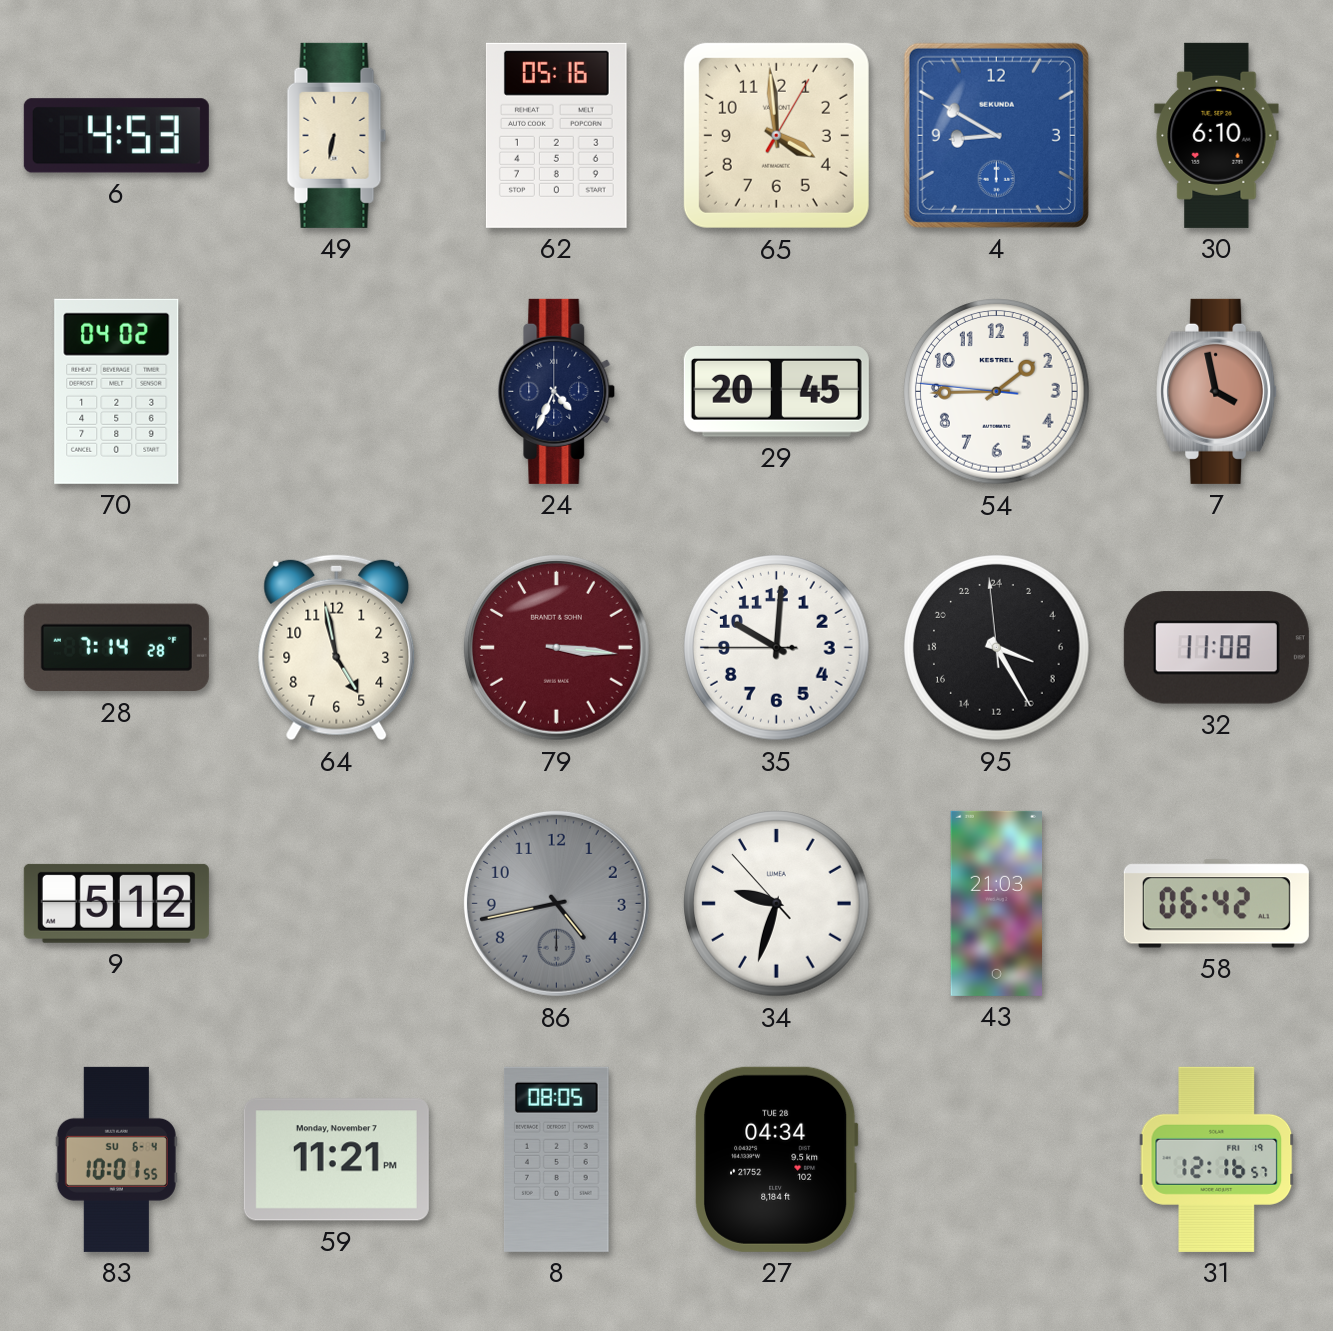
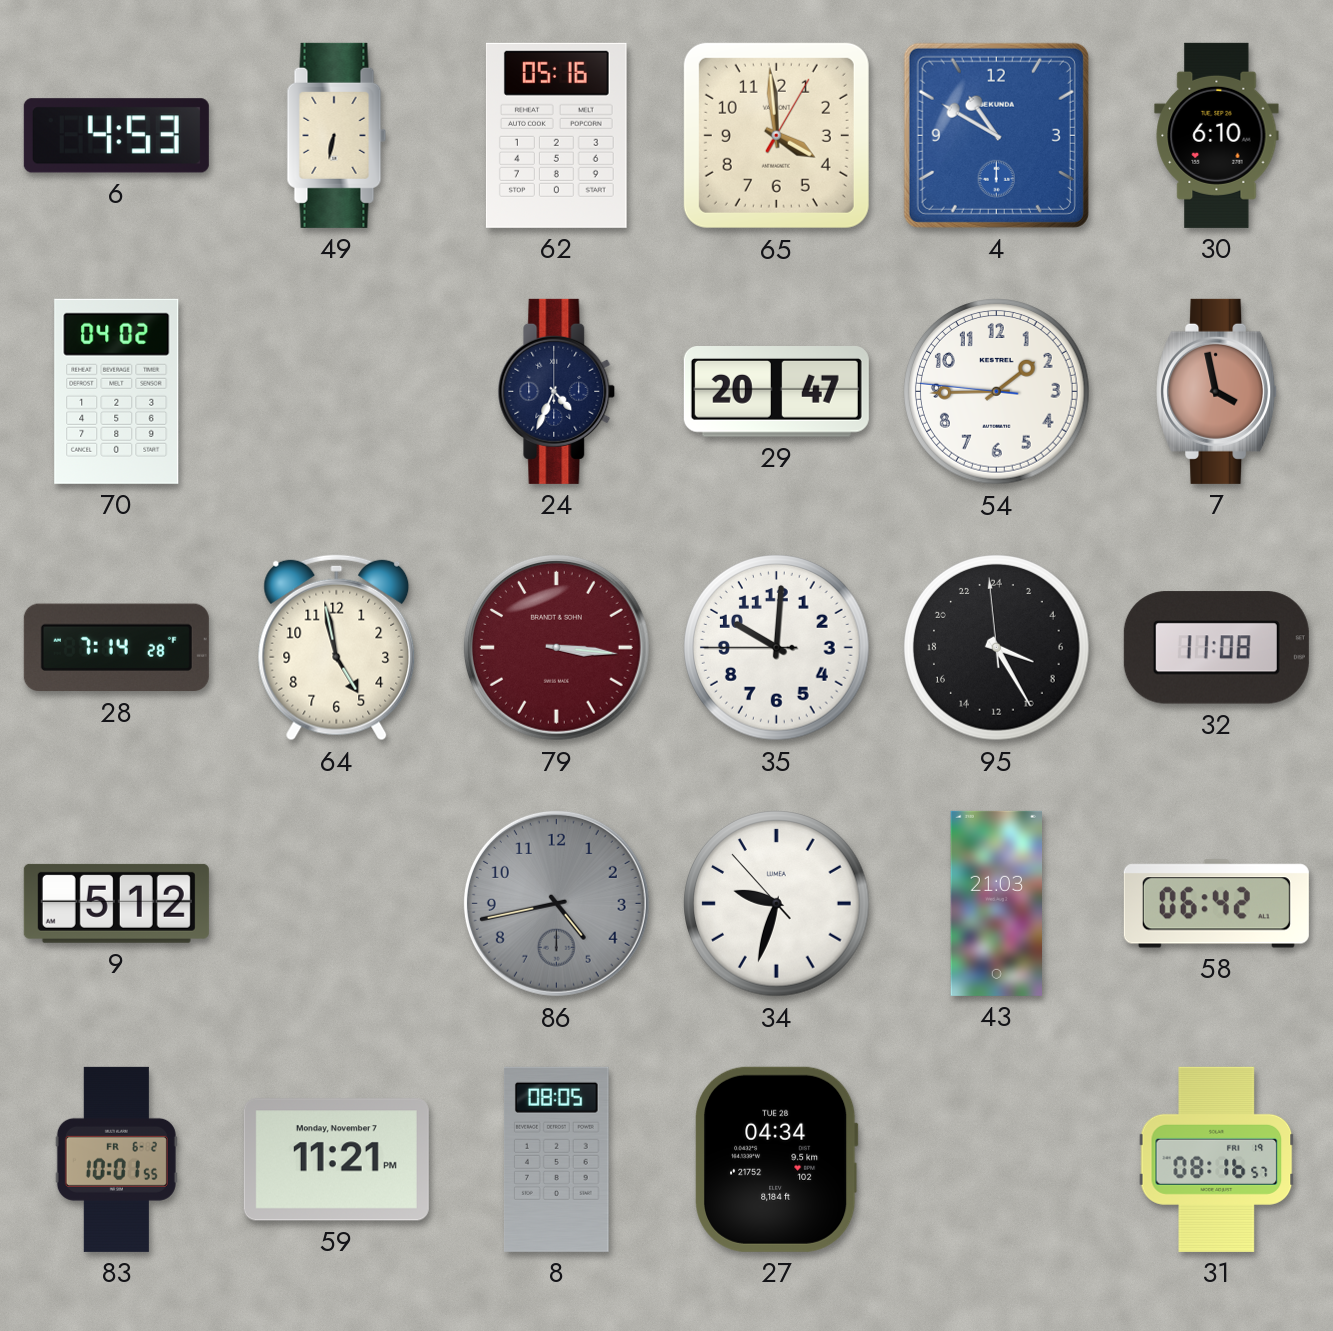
4: 8:50 -> 10:50
29: 20:45 -> 20:47
83 date: SU 6-4 -> FR 6-2
31: 12:16 -> 08:16
